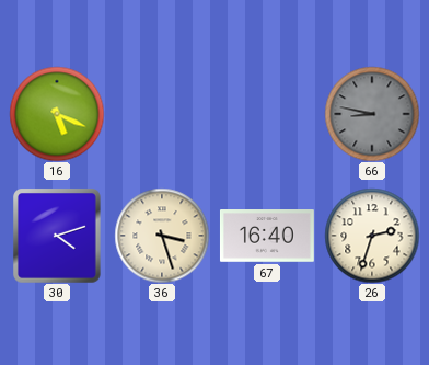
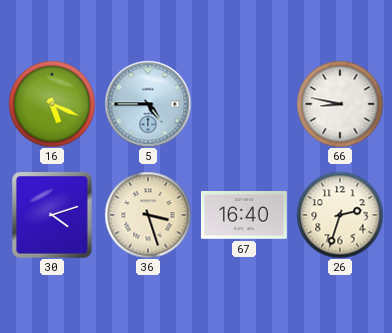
5: none -> 4:45
66 dial: grey -> white
